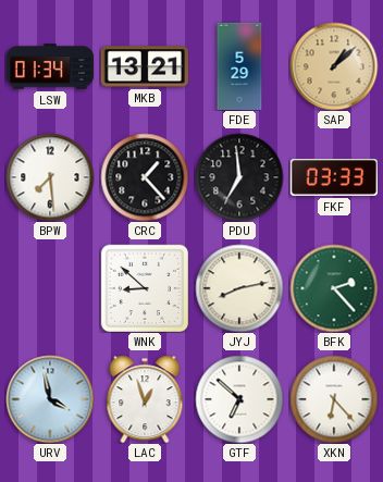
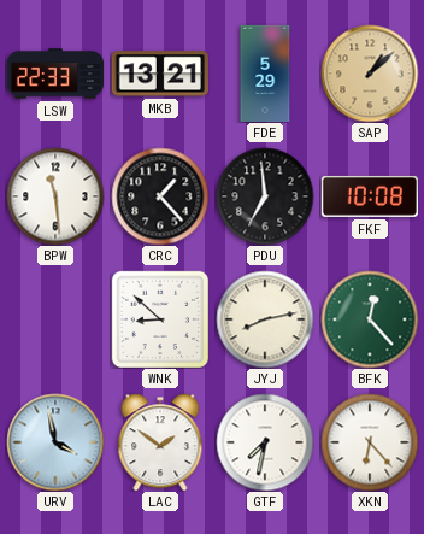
LSW: 01:34 -> 22:33
BPW: 7:29 -> 11:29
FKF: 03:33 -> 10:08
BFK: 2:23 -> 12:23
LAC: 12:57 -> 1:51
GTF: 6:52 -> 7:32
